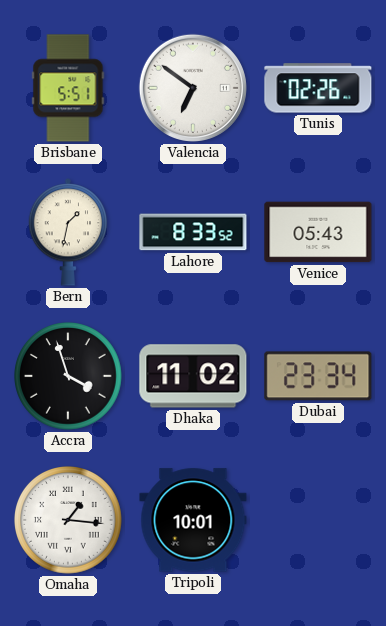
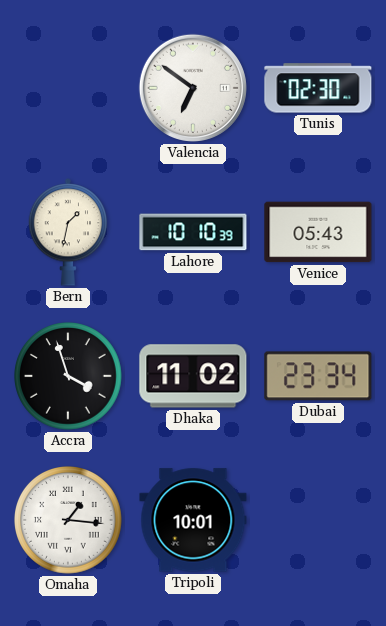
Brisbane: 5:51 -> none
Tunis: 02:26 -> 02:30
Lahore: 8:33 -> 10:10
